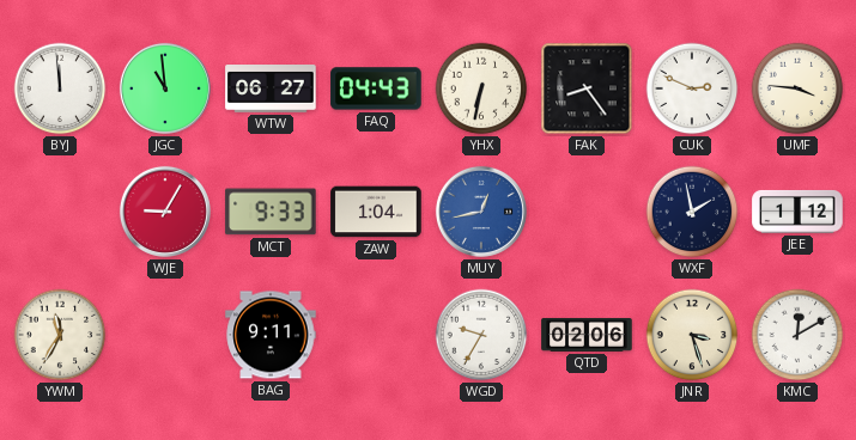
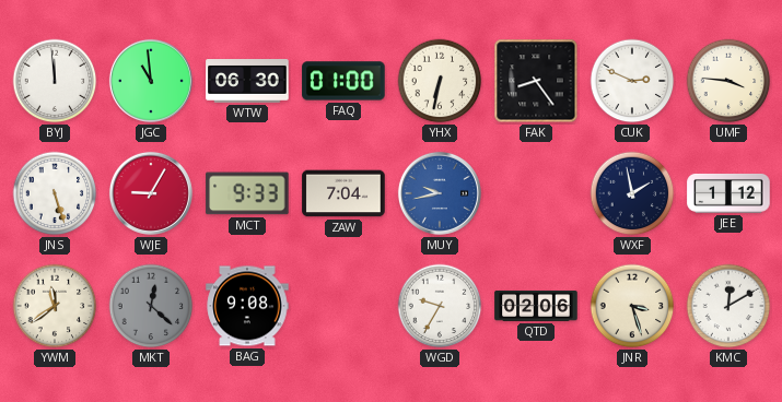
WTW: 06:27 -> 06:30
FAQ: 04:43 -> 01:00
JNS: none -> 5:27
ZAW: 1:04 -> 7:04
MUY: 12:43 -> 9:43
YWM: 11:35 -> 11:39
MKT: none -> 12:22
BAG: 9:11 -> 9:08
